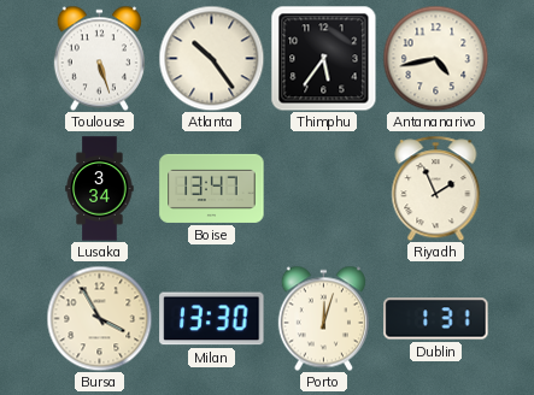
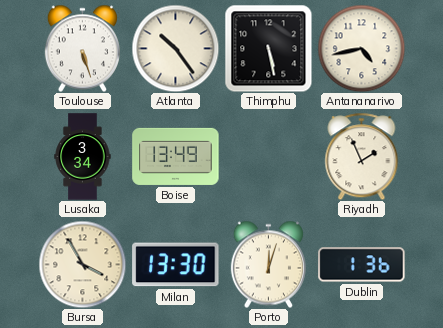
Thimphu: 5:36 -> 5:28
Boise: 13:47 -> 13:49
Dublin: 1:31 -> 1:36
